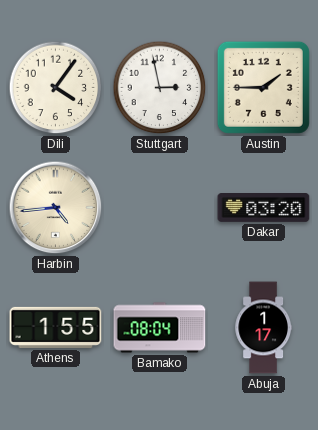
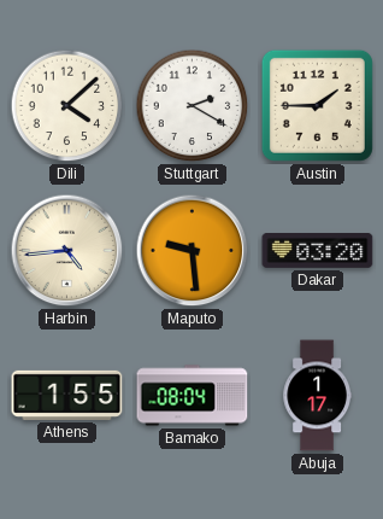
Dili: 4:06 -> 4:08
Stuttgart: 2:58 -> 2:20
Maputo: none -> 9:29
